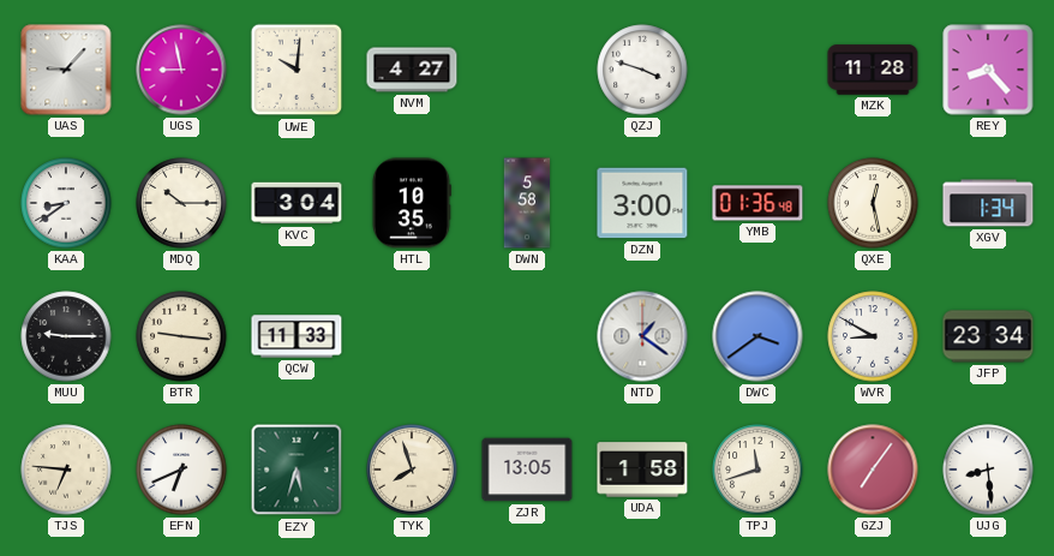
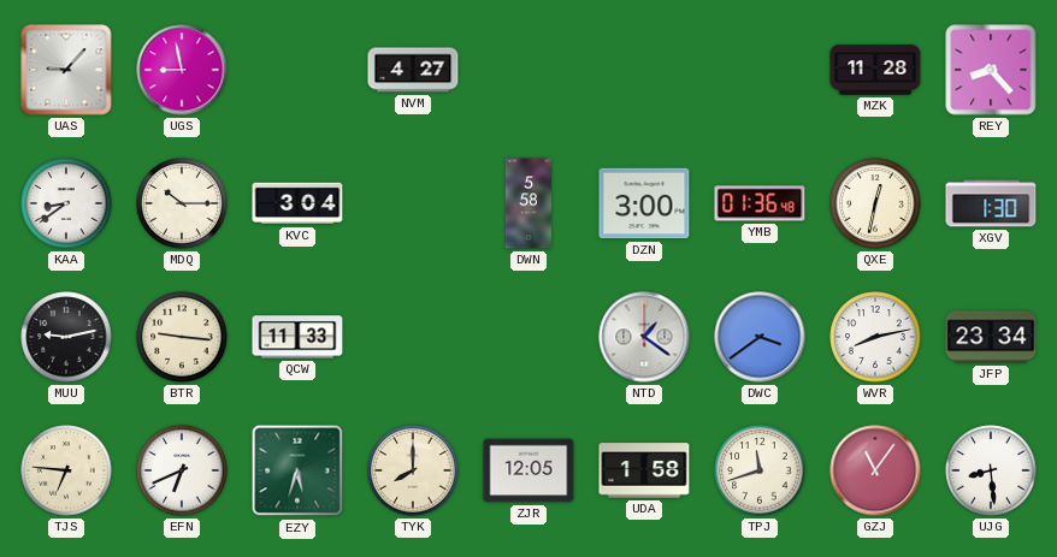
UWE: 10:01 -> none
QZJ: 3:48 -> none
HTL: 10:35 -> none
QXE: 12:28 -> 12:32
XGV: 1:34 -> 1:30
MUU: 9:15 -> 9:13
WVR: 8:50 -> 8:13
TYK: 7:57 -> 8:00
ZJR: 13:05 -> 12:05
GZJ: 7:06 -> 11:06
